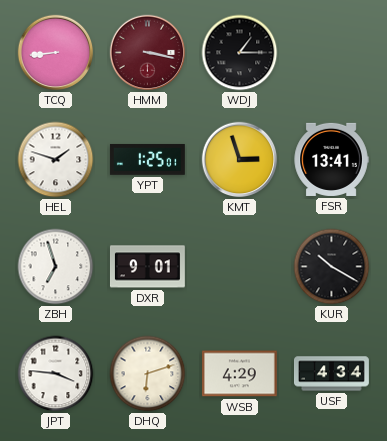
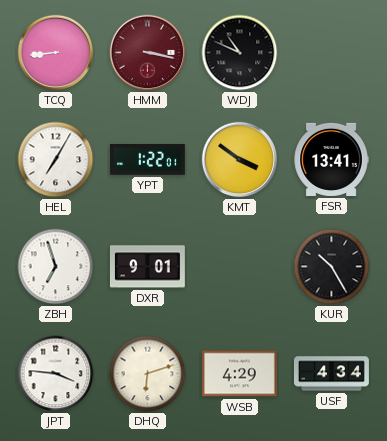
WDJ: 1:15 -> 10:49
HEL: 1:48 -> 7:05
YPT: 1:25 -> 1:22
KMT: 2:57 -> 3:51
KUR: 10:20 -> 10:25
